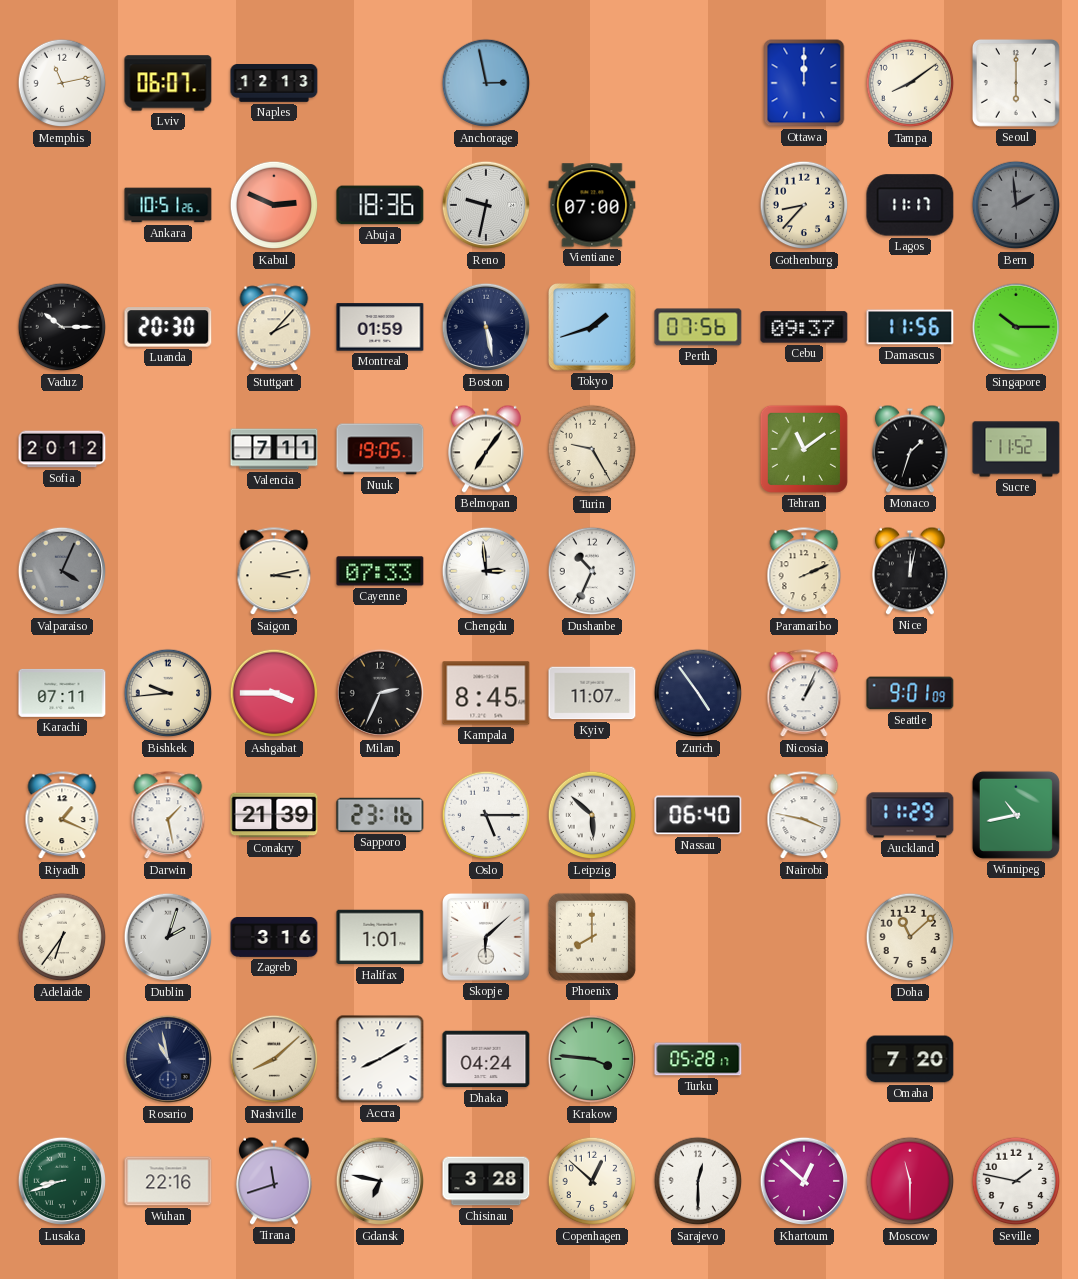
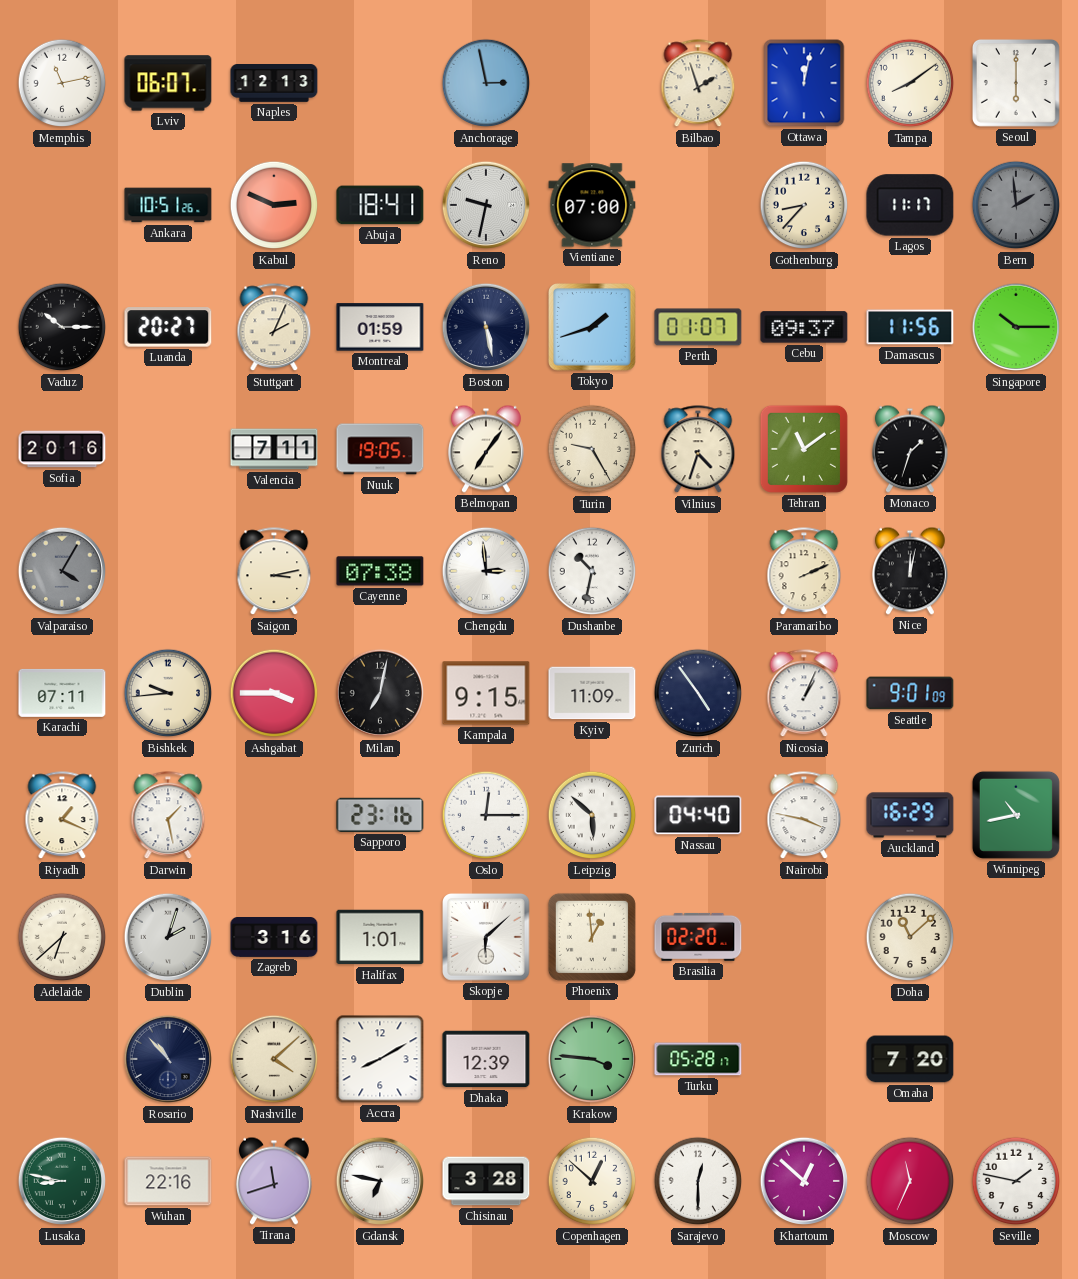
Bilbao: none -> 1:57
Ottawa: 12:00 -> 12:02
Abuja: 18:36 -> 18:41
Luanda: 20:30 -> 20:27
Stuttgart: 2:07 -> 2:04
Perth: 07:56 -> 01:07
Sofia: 20:12 -> 20:16
Vilnius: none -> 4:33
Sucre: 11:52 -> none
Valparaiso: 4:04 -> 4:05
Cayenne: 07:33 -> 07:38
Dushanbe: 10:34 -> 10:32
Milan: 2:34 -> 7:02
Kampala: 8:45 -> 9:15
Kyiv: 11:07 -> 11:09
Conakry: 21:39 -> none
Oslo: 5:15 -> 12:15
Nassau: 06:40 -> 04:40
Auckland: 11:29 -> 16:29
Adelaide: 6:36 -> 6:38
Phoenix: 8:00 -> 12:59
Brasilia: none -> 02:20
Rosario: 10:58 -> 10:53
Nashville: 8:08 -> 4:08
Dhaka: 04:24 -> 12:39
Lusaka: 8:42 -> 8:47
Moscow: 11:30 -> 11:34
